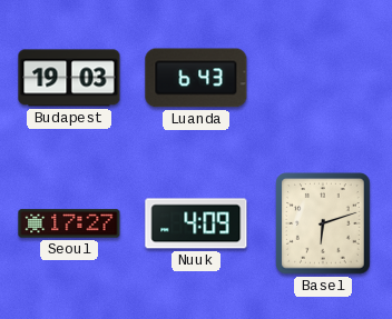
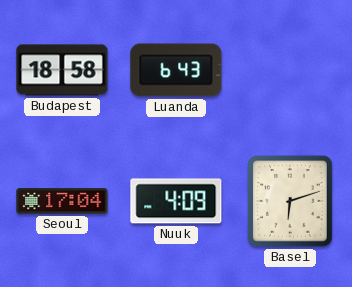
Budapest: 19:03 -> 18:58
Seoul: 17:27 -> 17:04
